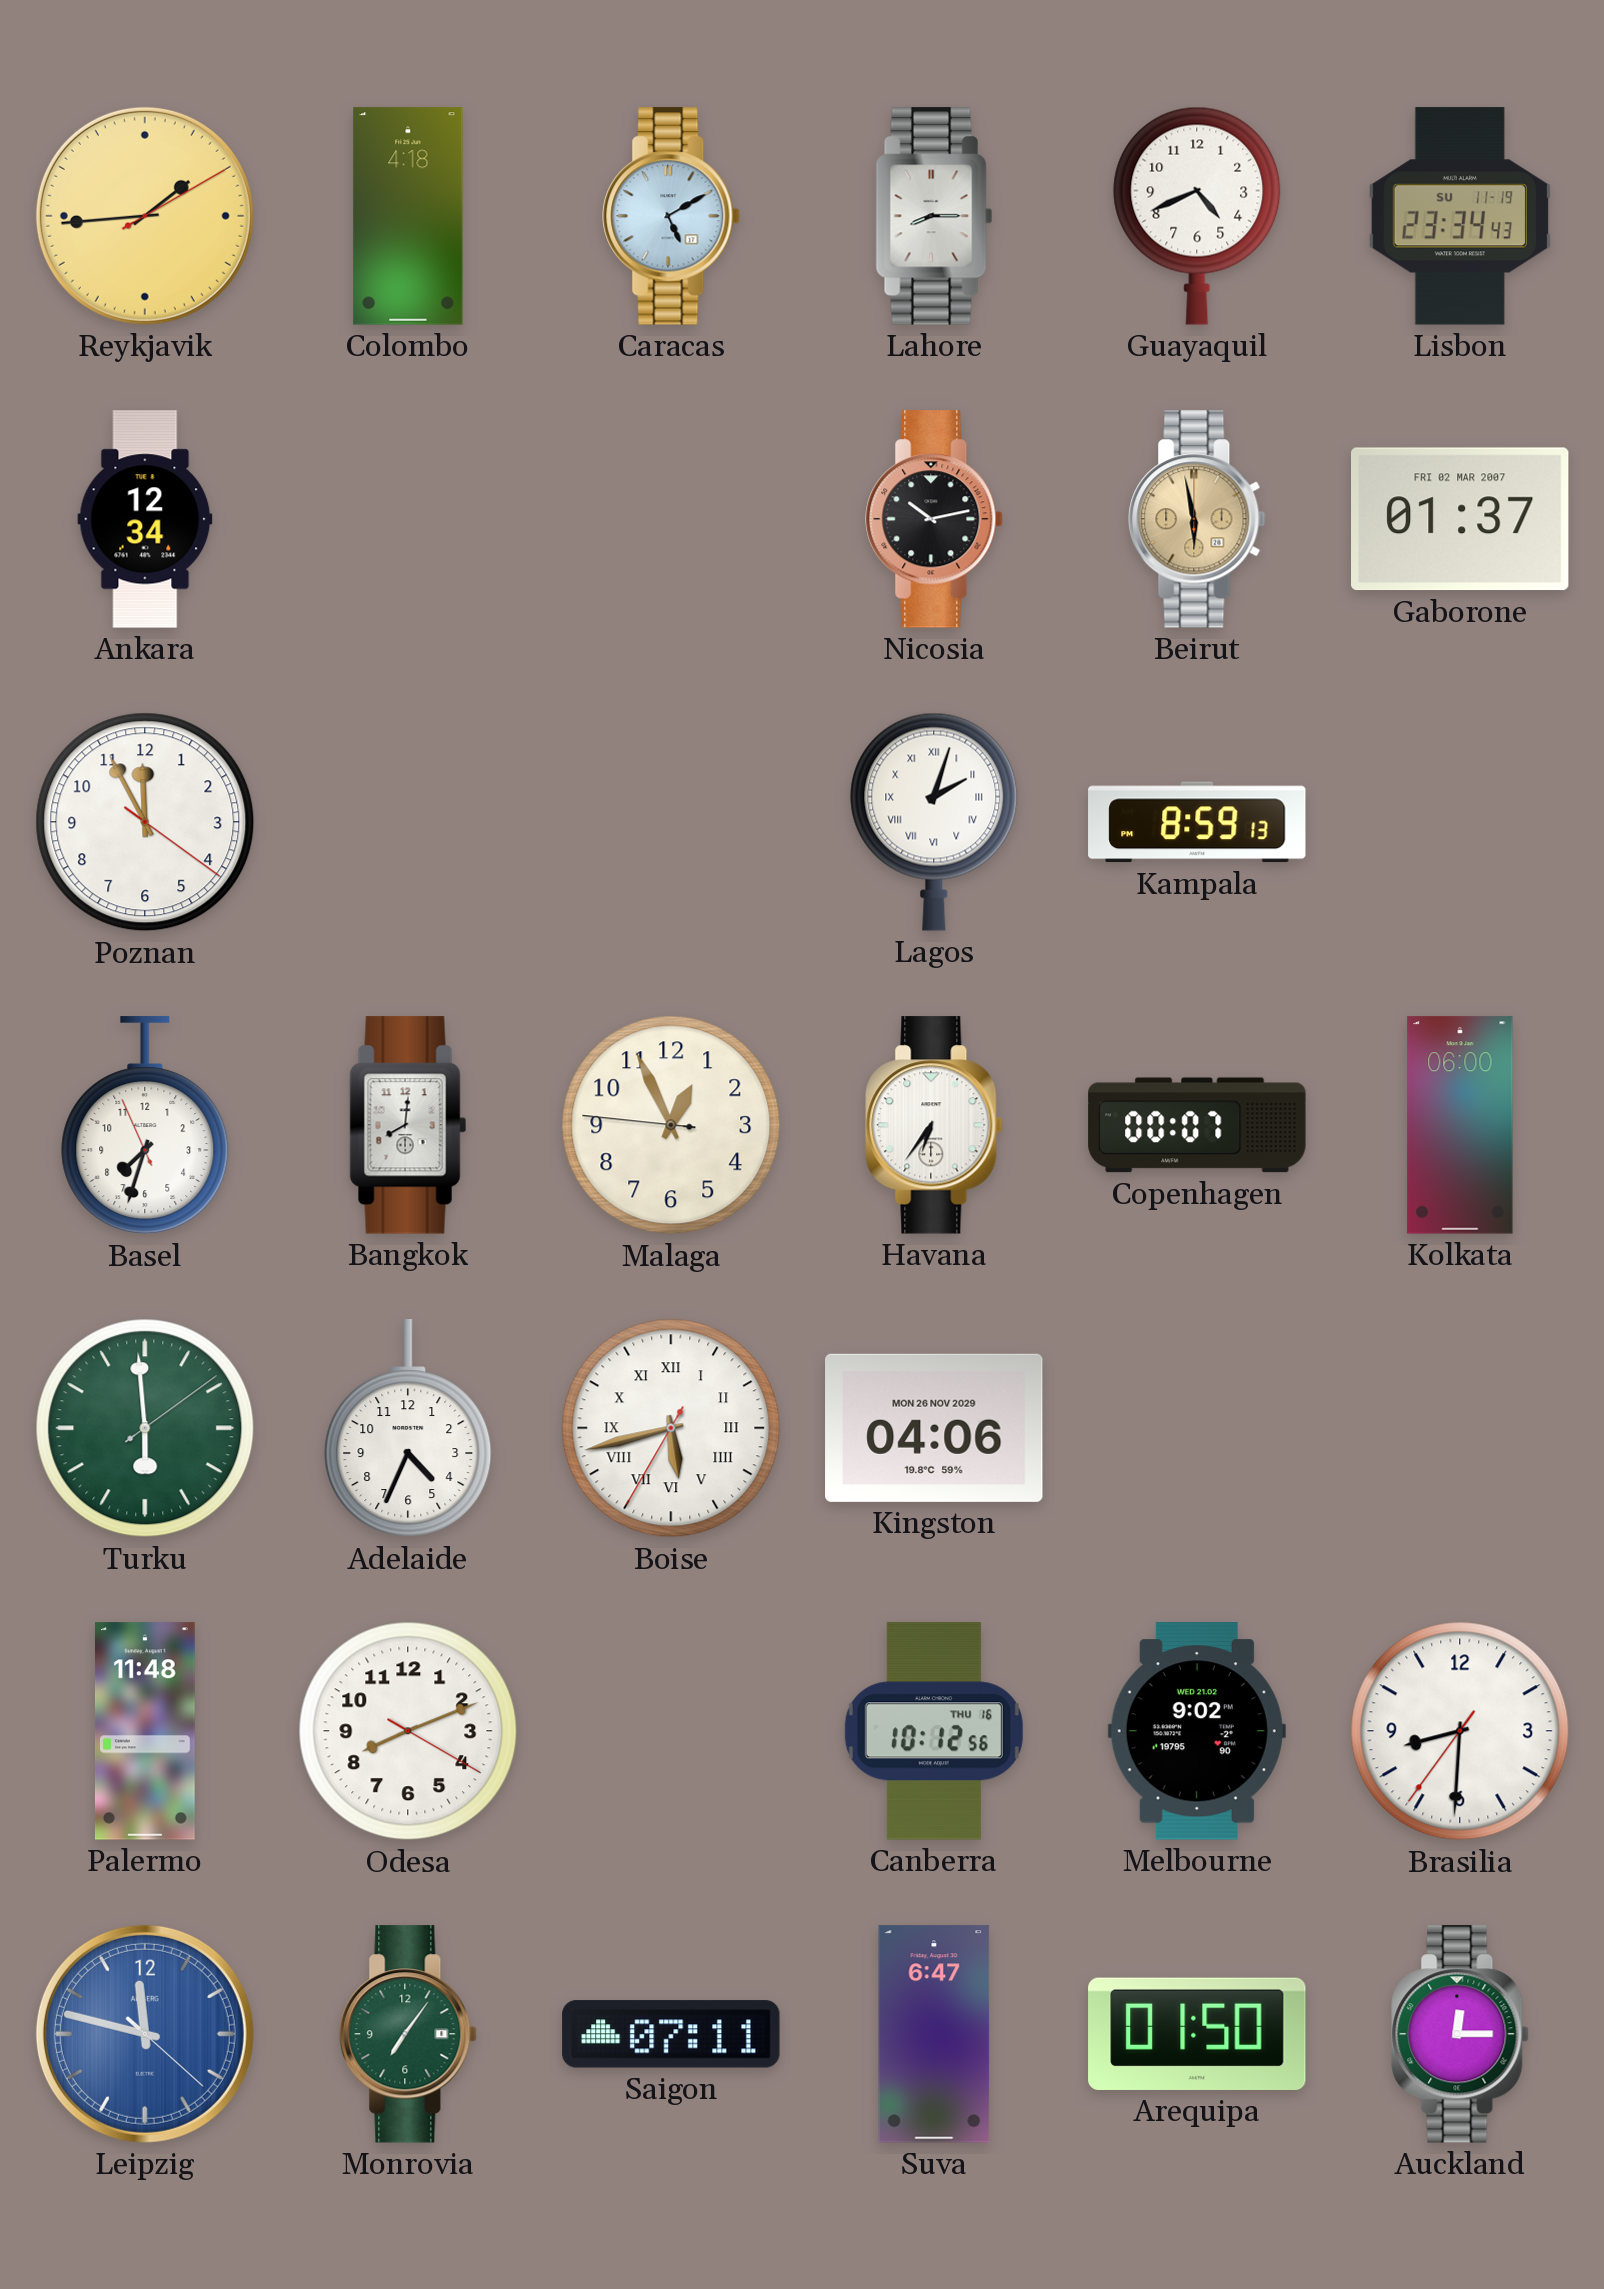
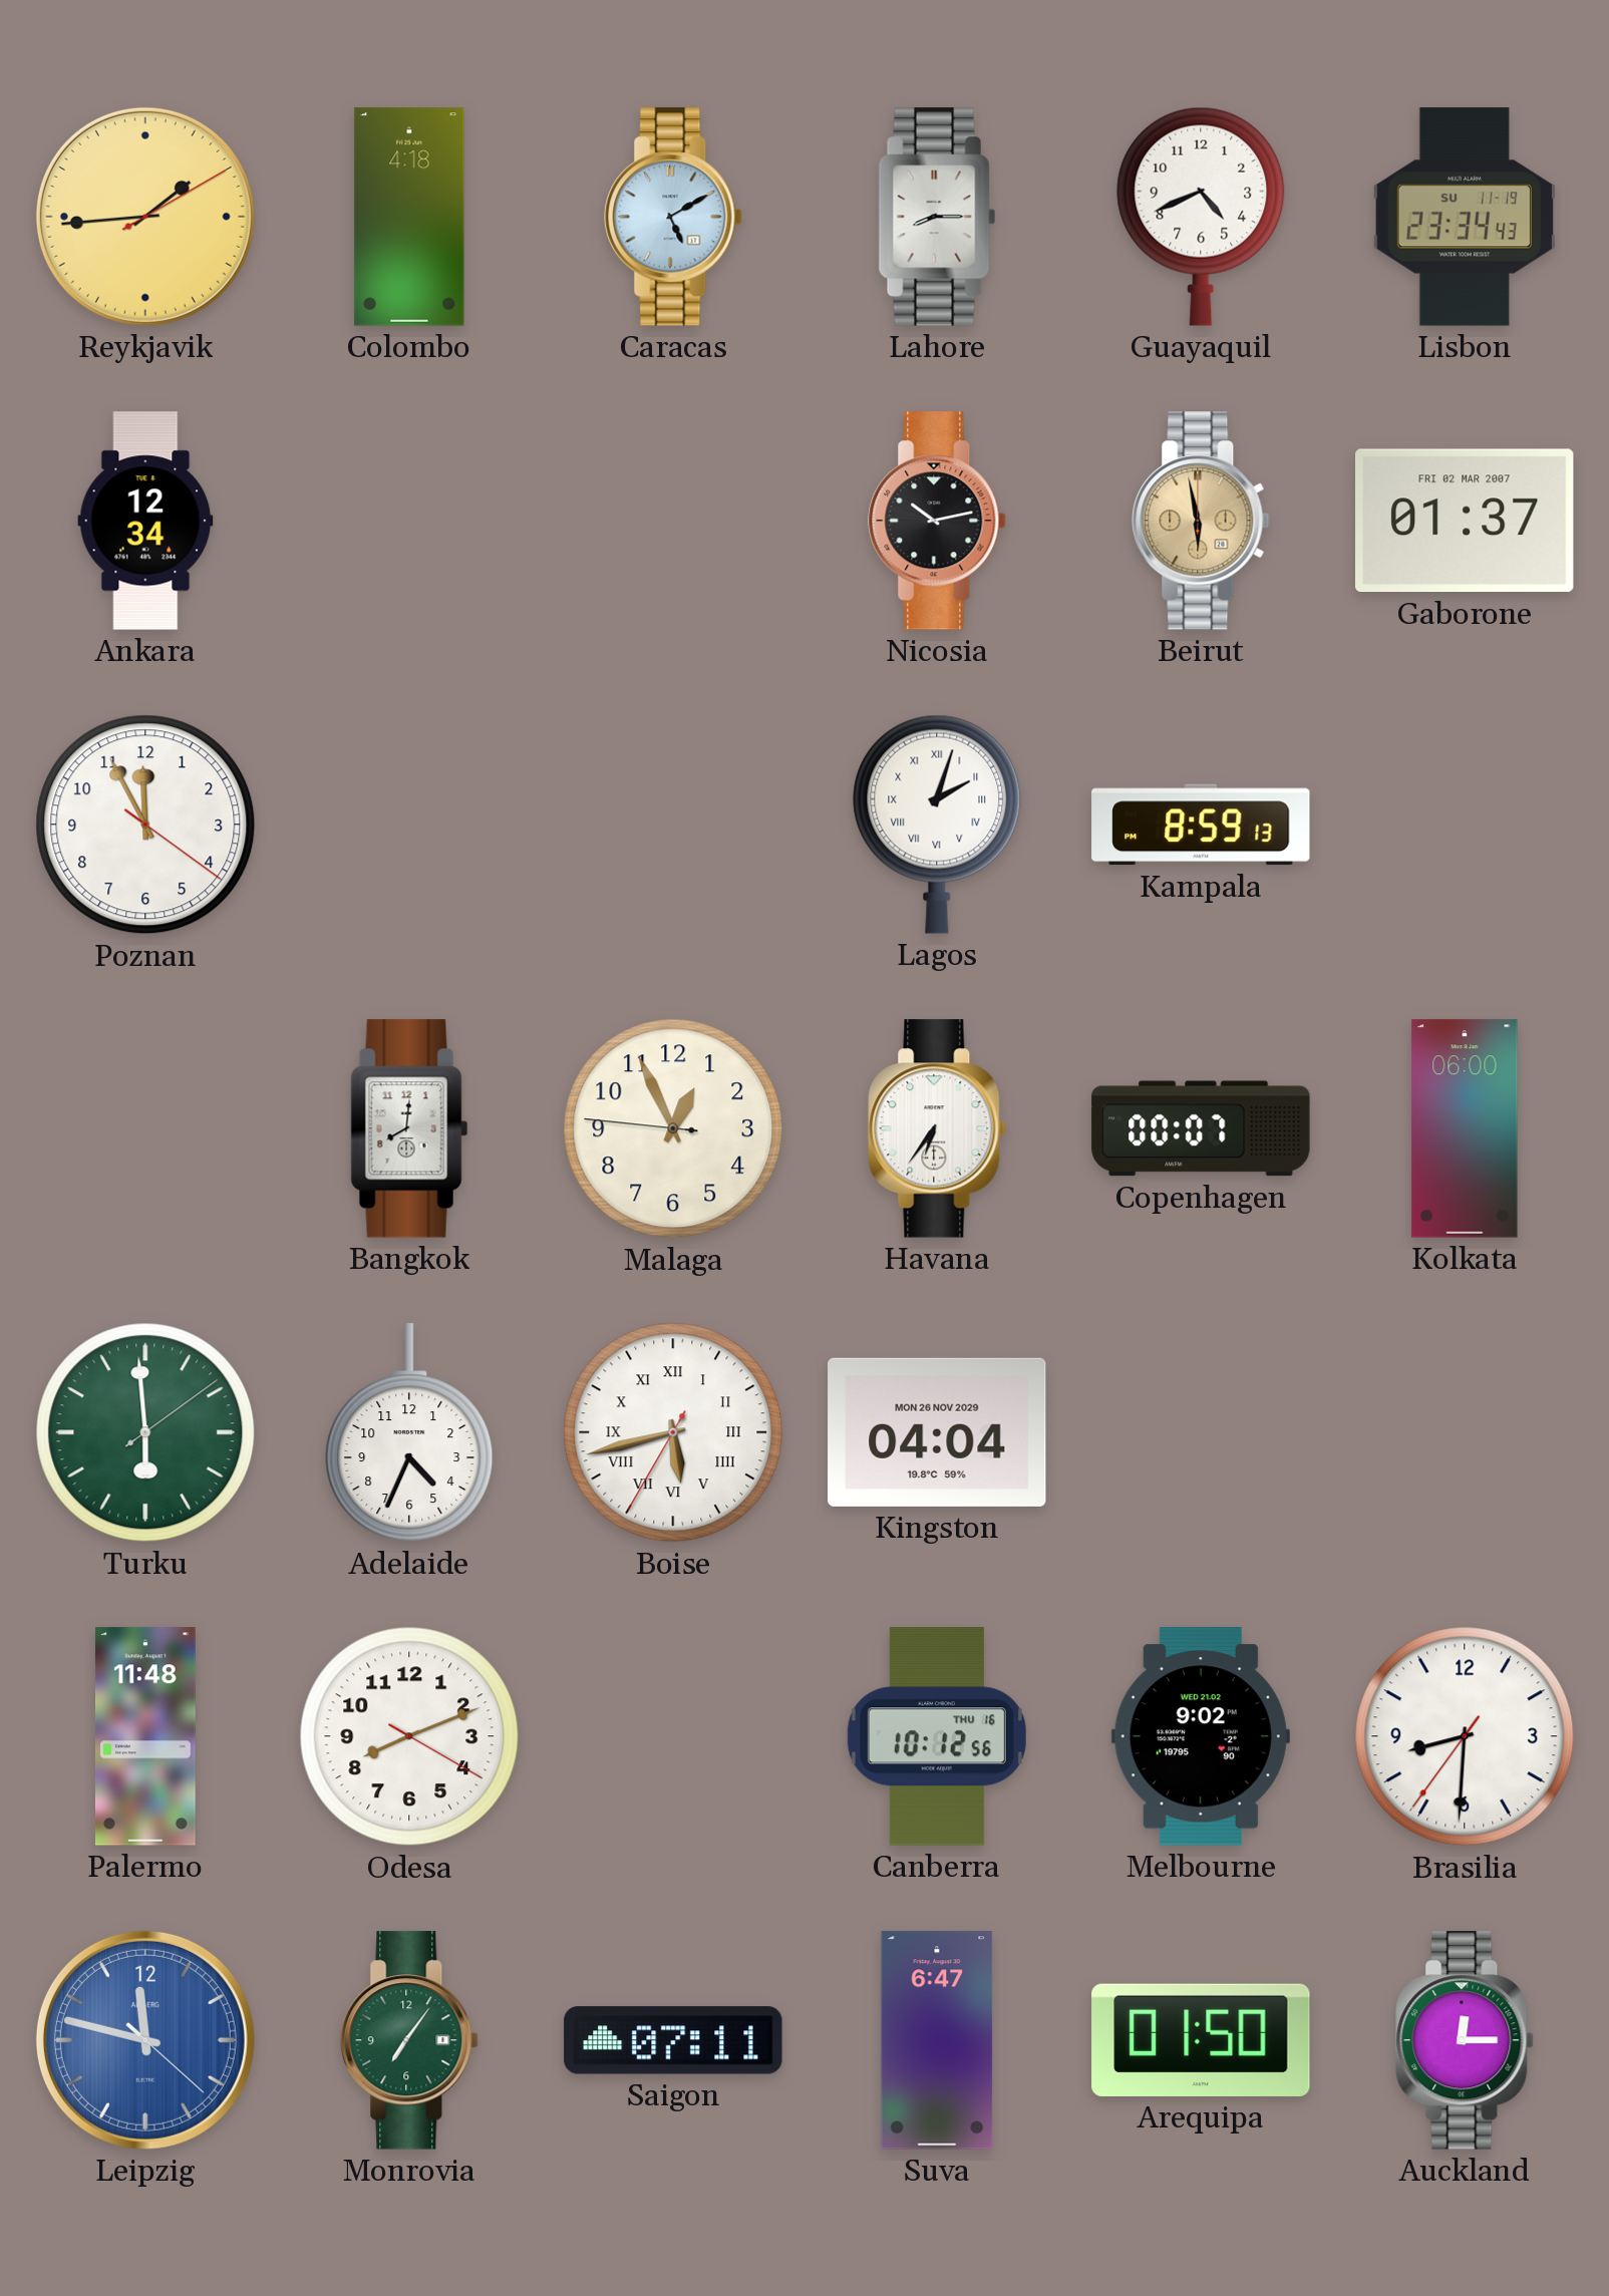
Basel: 7:32 -> none
Kingston: 04:06 -> 04:04
